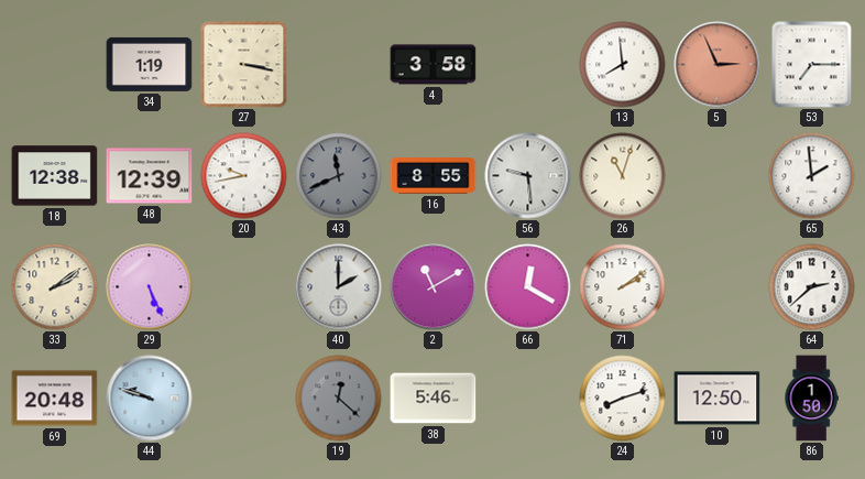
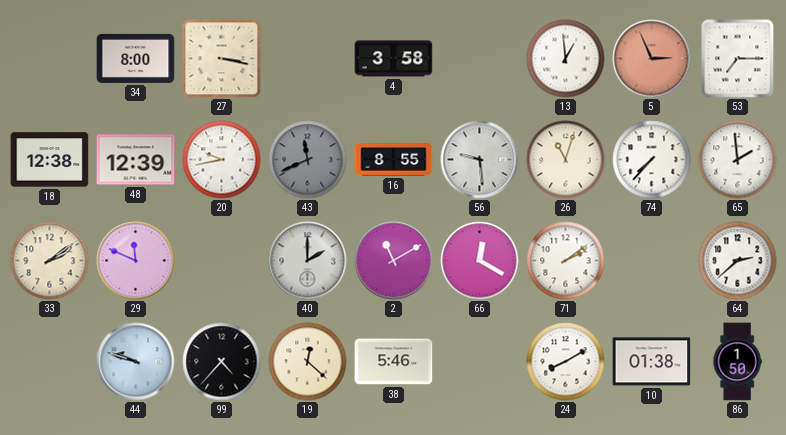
34: 1:19 -> 8:00
13: 7:59 -> 12:59
74: none -> 7:37
29: 5:26 -> 11:49
69: 20:48 -> none
99: none -> 4:37
19 dial: grey -> cream
24: 8:12 -> 8:10
10: 12:50 -> 01:38
